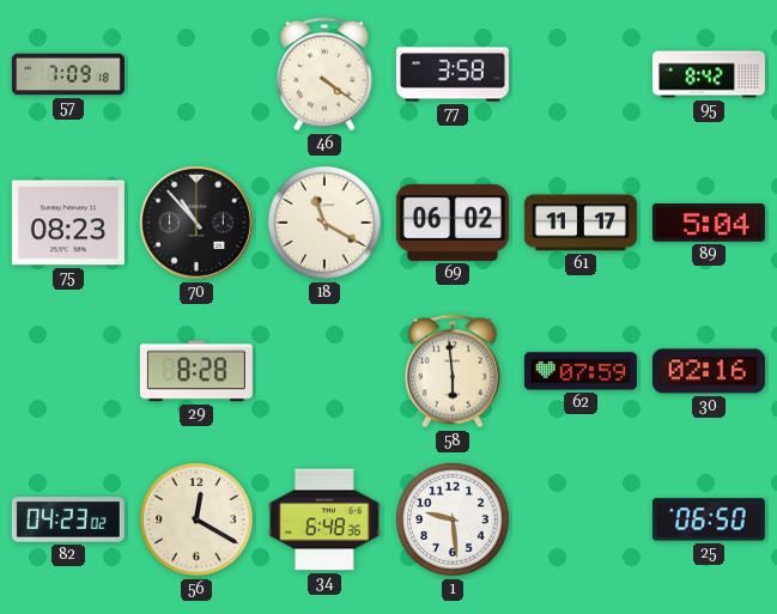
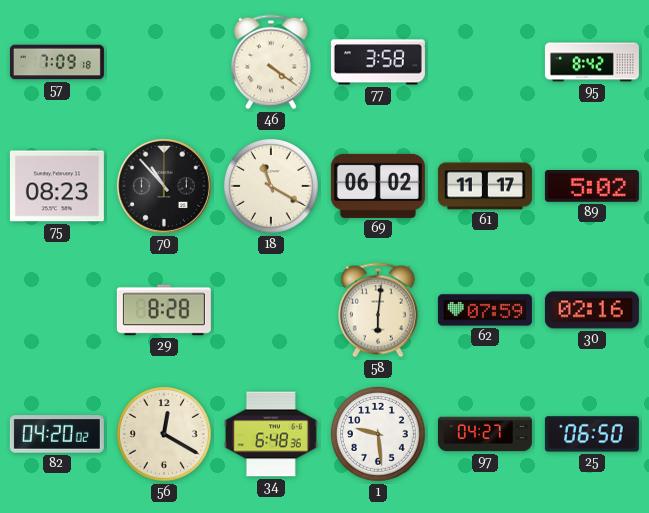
89: 5:04 -> 5:02
58: 5:59 -> 6:01
82: 04:23 -> 04:20
97: none -> 04:27
